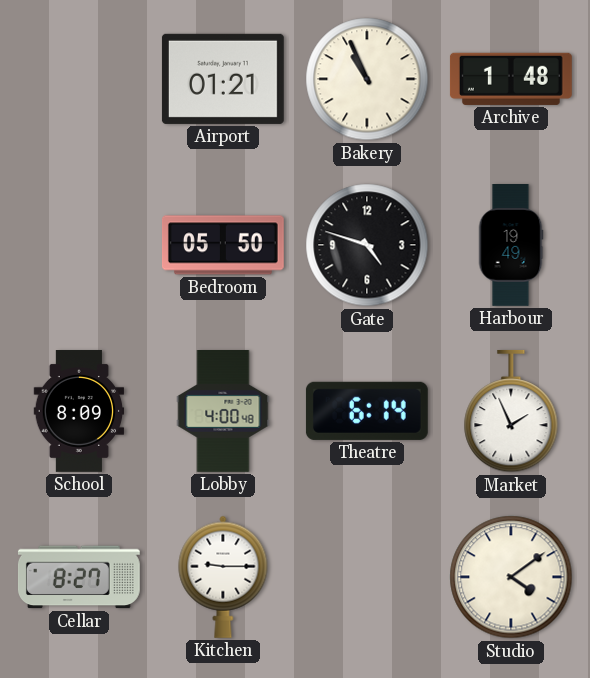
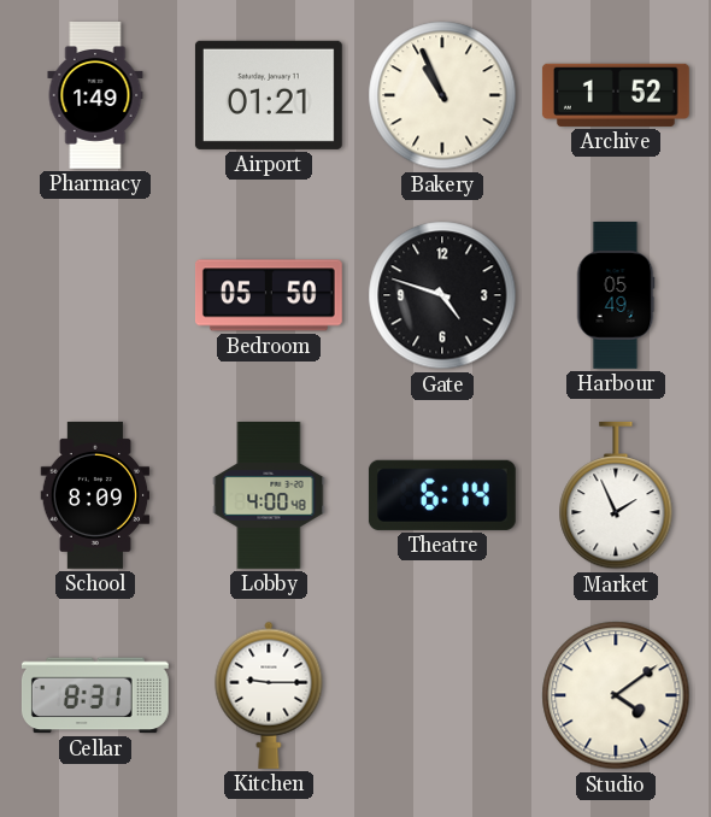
Pharmacy: none -> 1:49
Archive: 1:48 -> 1:52
Harbour: 19:49 -> 05:49
Cellar: 8:27 -> 8:31
